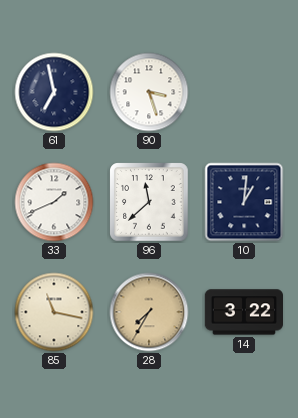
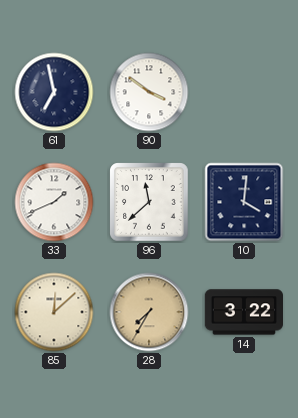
90: 3:27 -> 3:51
10: 1:01 -> 4:01
85: 11:17 -> 12:08
